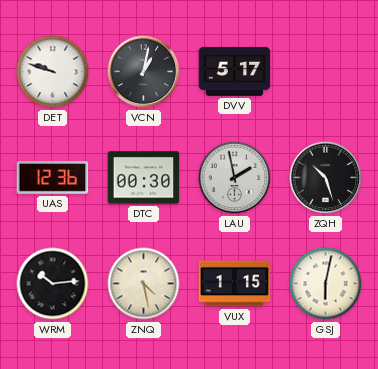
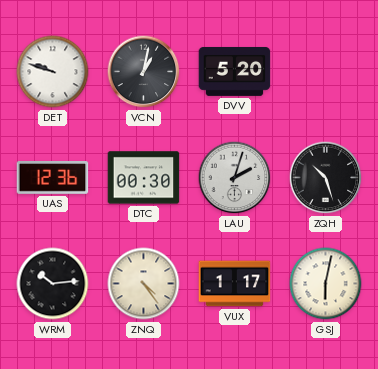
DVV: 5:17 -> 5:20
LAU: 1:58 -> 2:03
ZNQ: 4:28 -> 4:24
VUX: 1:15 -> 1:17
